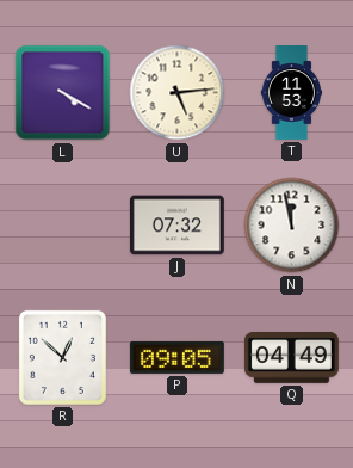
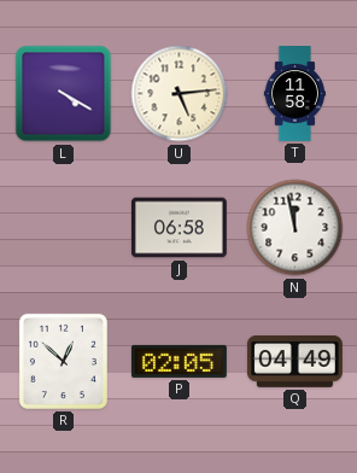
T: 11:53 -> 11:58
J: 07:32 -> 06:58
P: 09:05 -> 02:05
